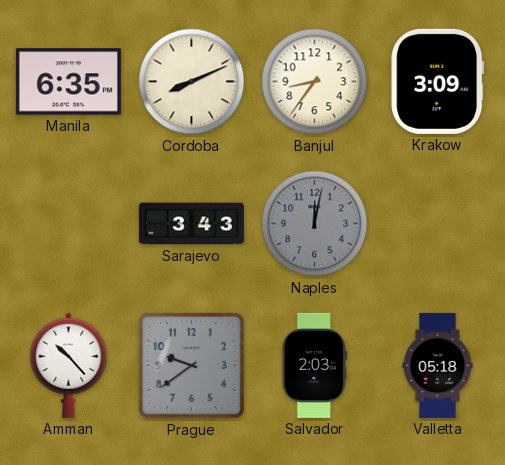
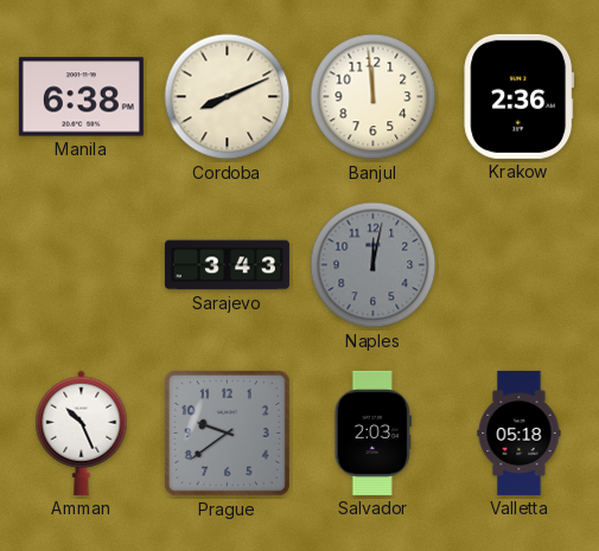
Manila: 6:35 -> 6:38
Banjul: 8:36 -> 11:59
Krakow: 3:09 -> 2:36
Amman: 10:23 -> 10:26
